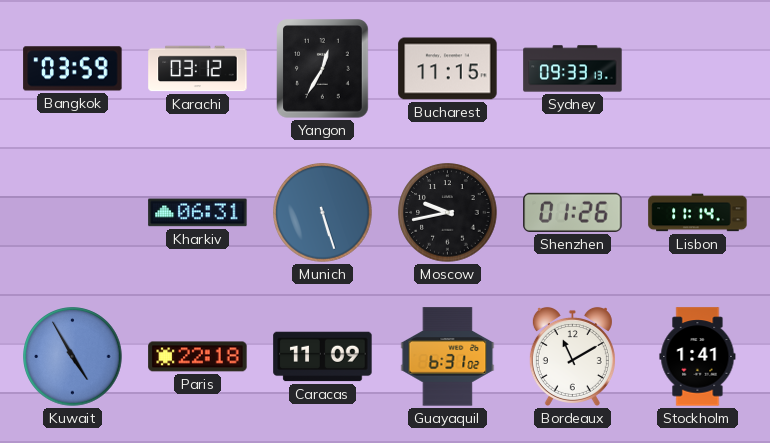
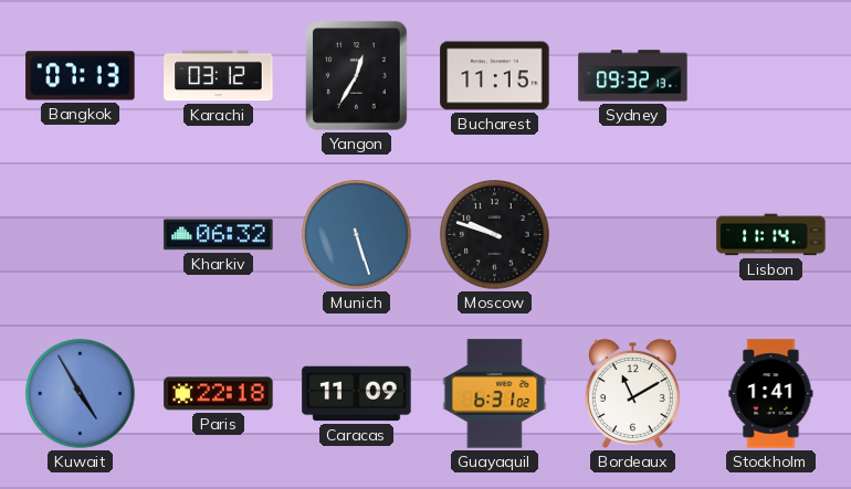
Bangkok: 03:59 -> 07:13
Sydney: 09:33 -> 09:32
Kharkiv: 06:31 -> 06:32
Moscow: 9:43 -> 9:48
Shenzhen: 01:26 -> none
